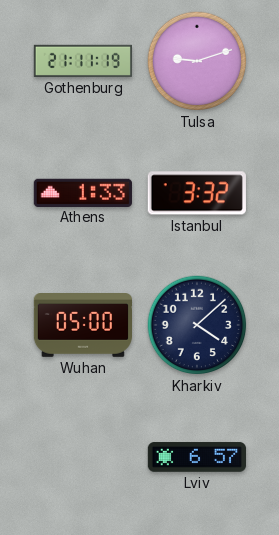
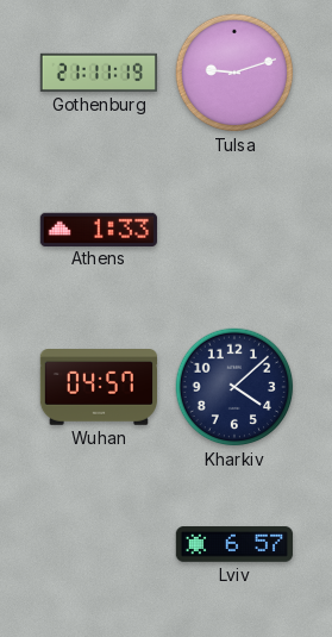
Istanbul: 3:32 -> none
Wuhan: 05:00 -> 04:57
